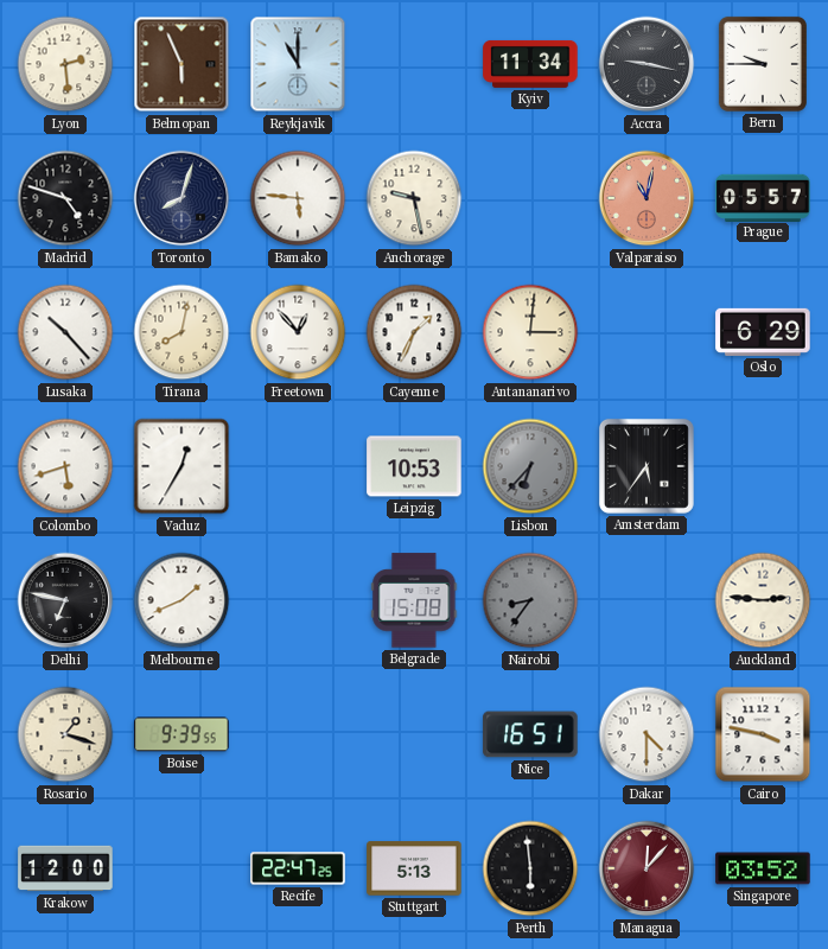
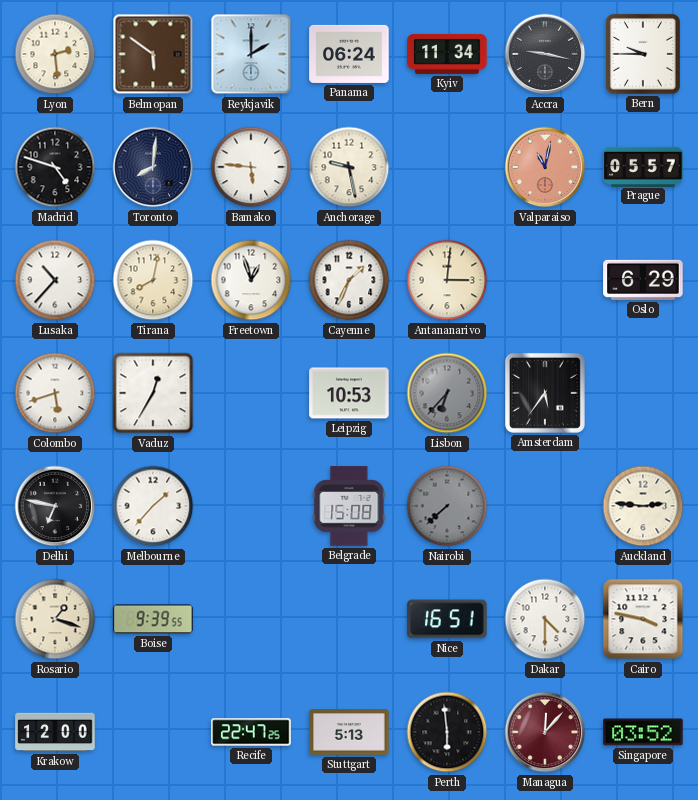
Belmopan: 5:56 -> 5:51
Reykjavik: 11:00 -> 2:00
Panama: none -> 06:24
Toronto: 8:03 -> 8:01
Lusaka: 10:23 -> 10:37
Freetown: 12:53 -> 12:57
Melbourne: 1:41 -> 1:37
Nairobi: 8:36 -> 7:38
